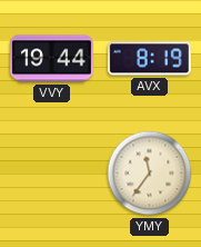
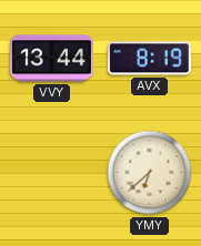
VVY: 19:44 -> 13:44
YMY: 11:36 -> 6:38
